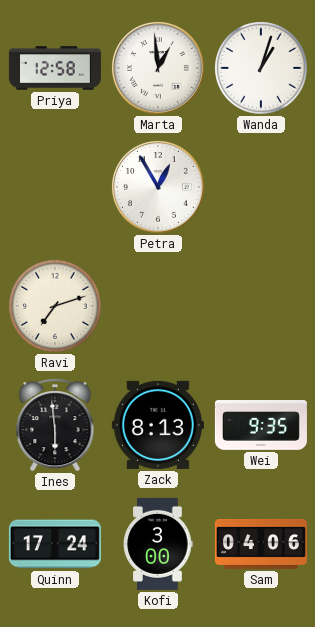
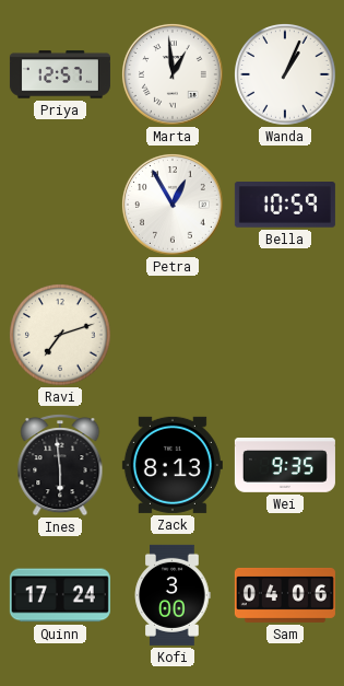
Priya: 12:58 -> 12:57
Wanda: 1:03 -> 1:04
Bella: none -> 10:59
